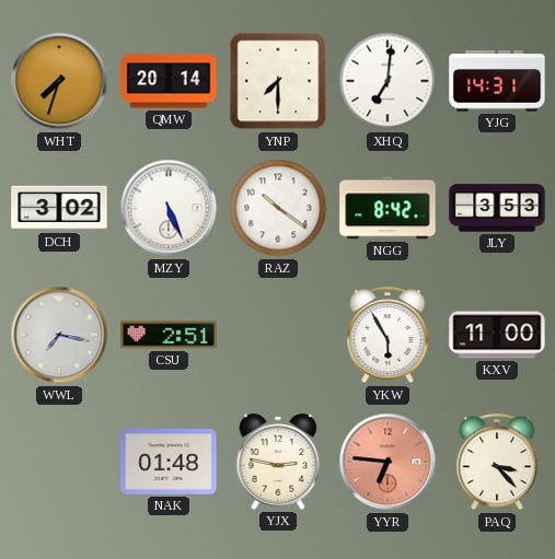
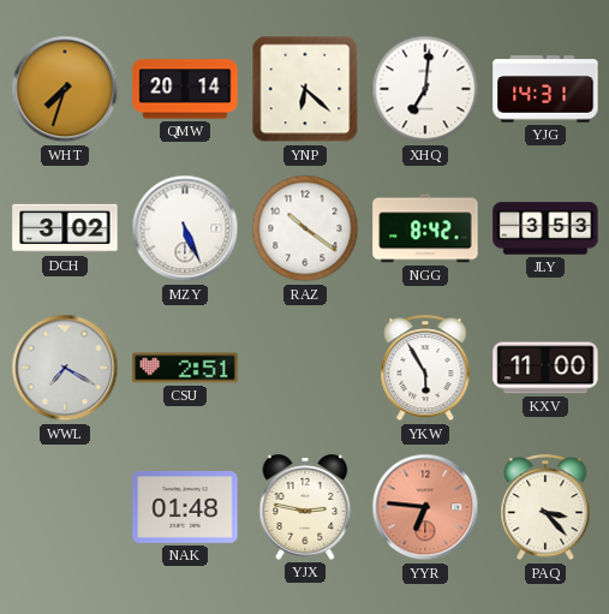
YNP: 7:30 -> 6:22
WWL: 7:17 -> 7:20
